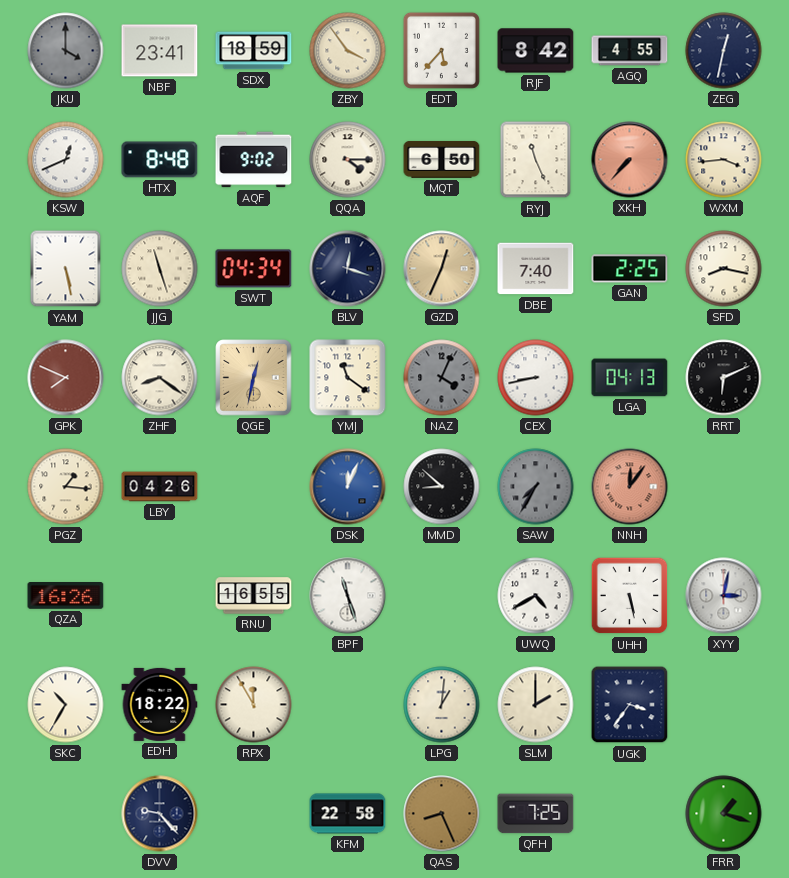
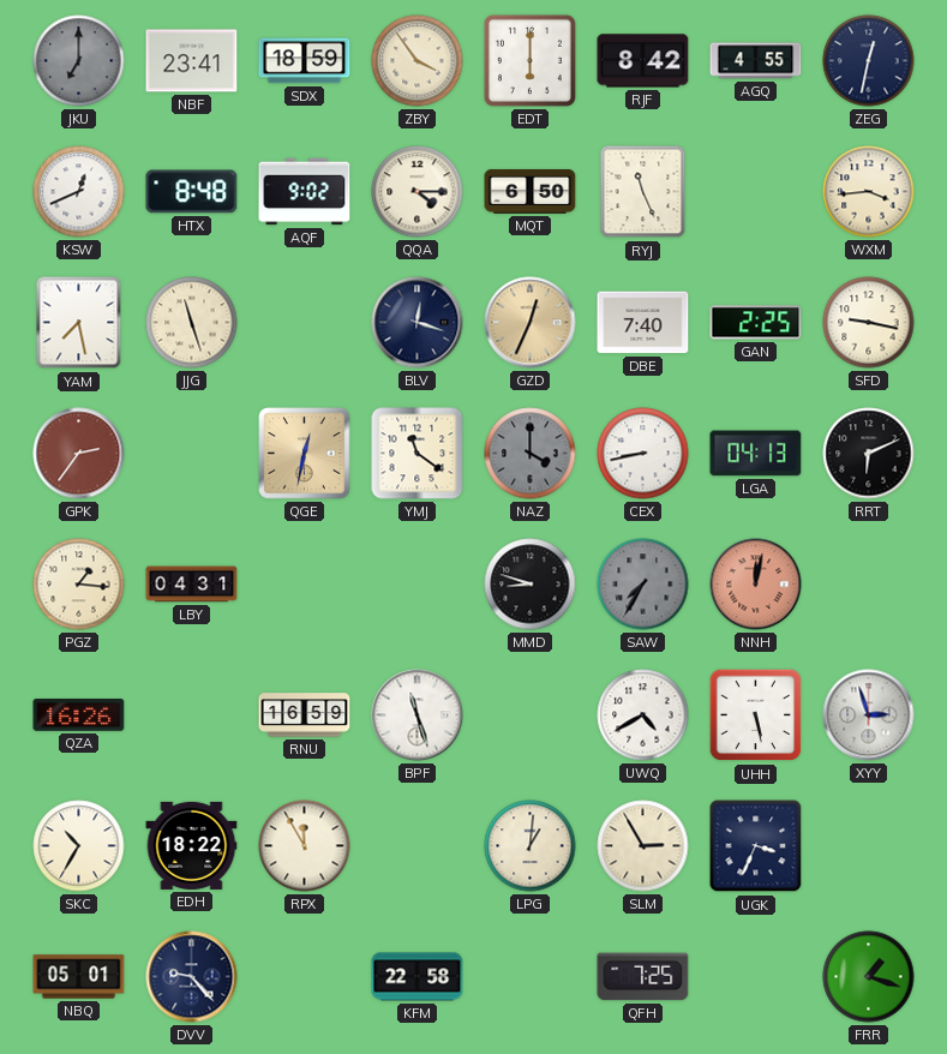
JKU: 4:00 -> 7:00
EDT: 5:37 -> 6:00
XKH: 7:37 -> none
YAM: 5:28 -> 7:28
SWT: 04:34 -> none
SFD: 8:17 -> 9:17
GPK: 7:49 -> 2:36
ZHF: 8:21 -> none
NAZ: 4:04 -> 4:00
LBY: 04:26 -> 04:31
DSK: 12:04 -> none
MMD: 8:52 -> 8:48
NNH: 12:06 -> 12:02
RNU: 16:55 -> 16:59
XYY: 3:02 -> 2:57
SLM: 2:00 -> 2:55
UGK: 3:36 -> 3:34
NBQ: none -> 05:01
QAS: 8:26 -> none
